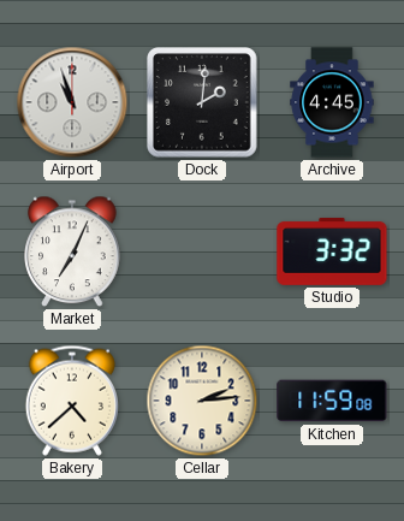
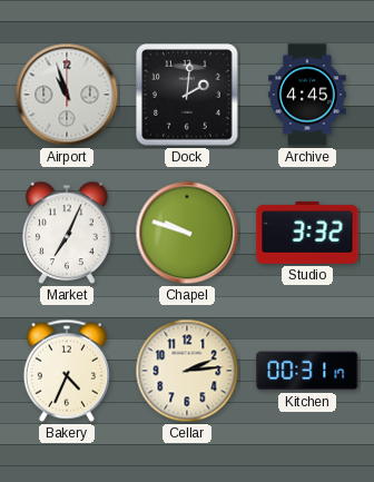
Chapel: none -> 9:48
Bakery: 4:38 -> 4:34
Kitchen: 11:59 -> 00:31
